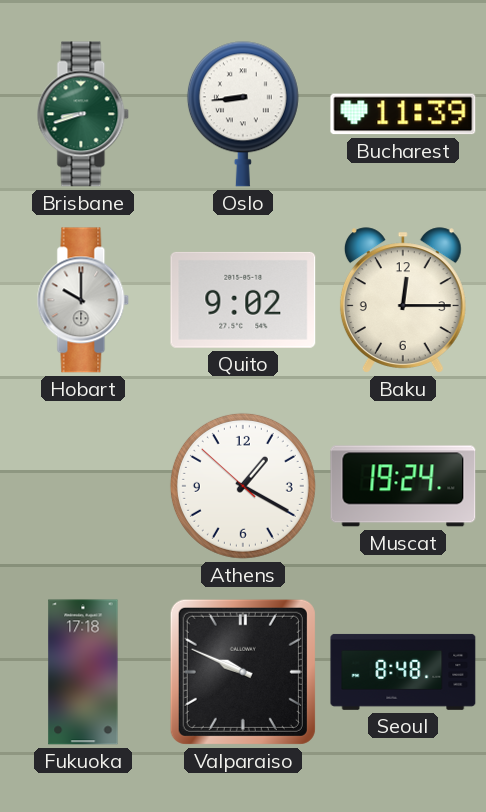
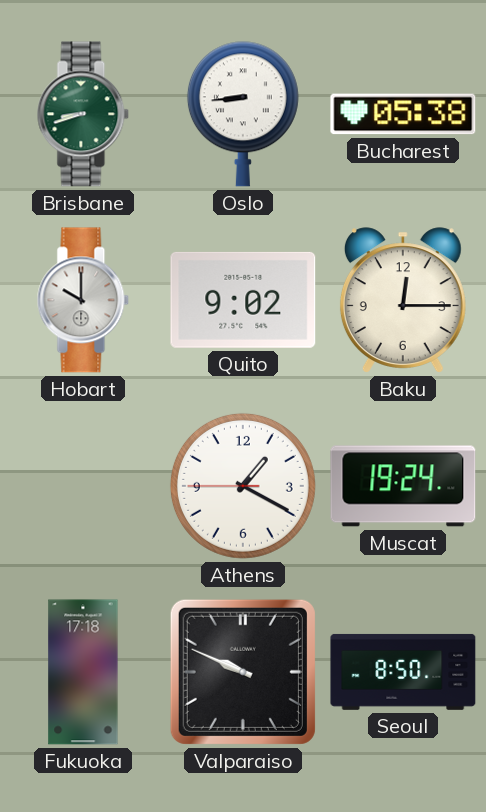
Bucharest: 11:39 -> 05:38
Athens: 1:19:52 -> 1:19:45
Seoul: 8:48 -> 8:50
